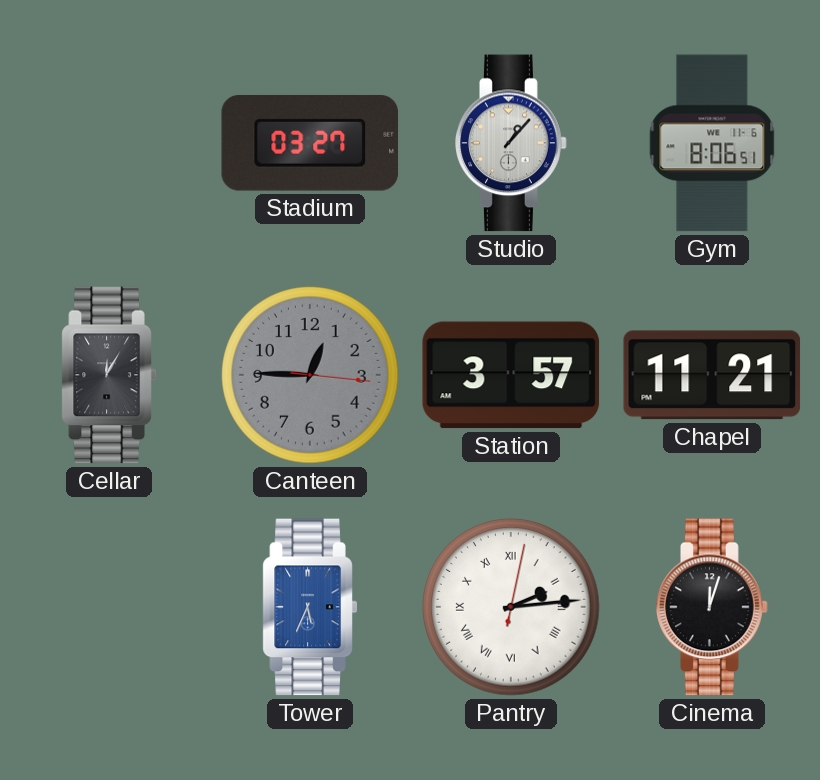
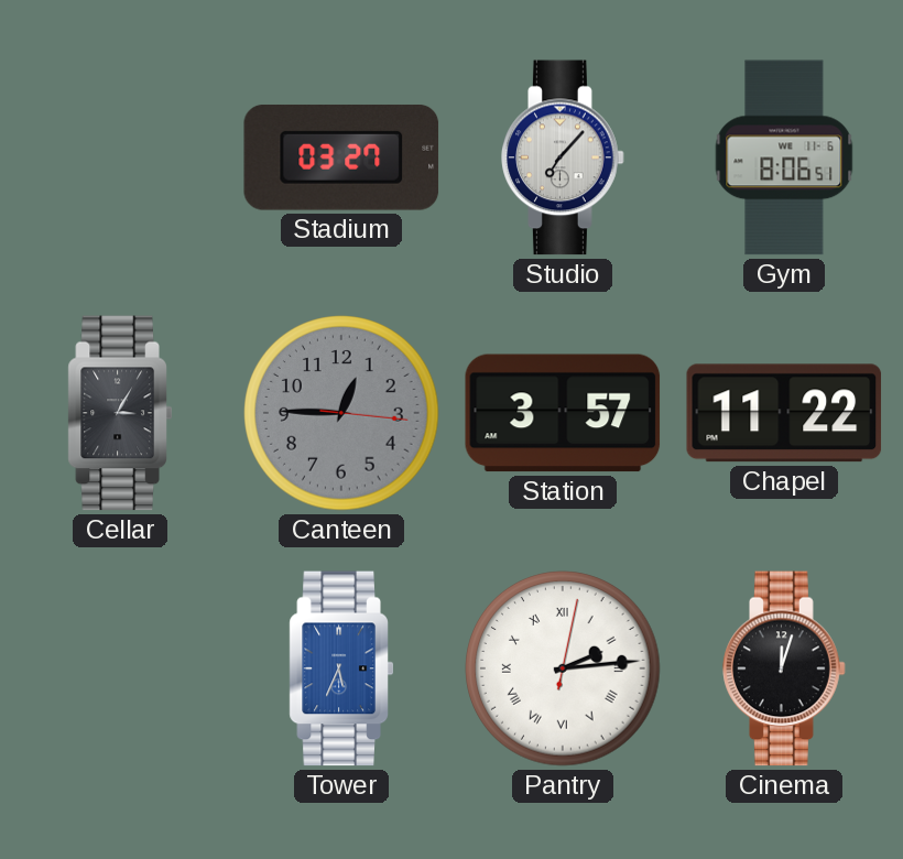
Studio: 1:07 -> 7:07
Cellar: 12:05 -> 3:05
Chapel: 11:21 -> 11:22
